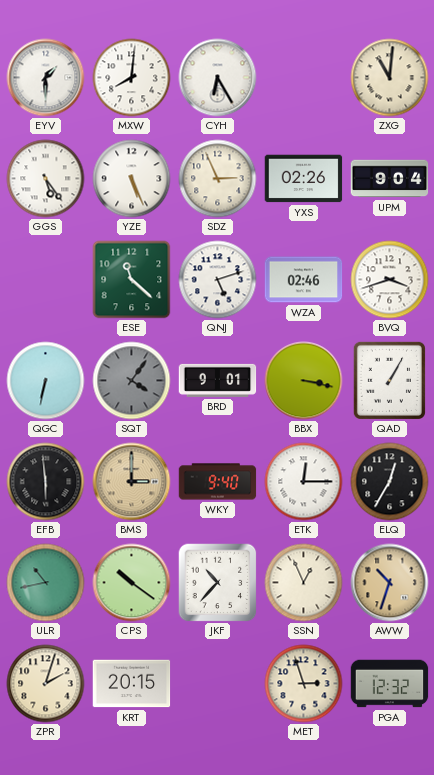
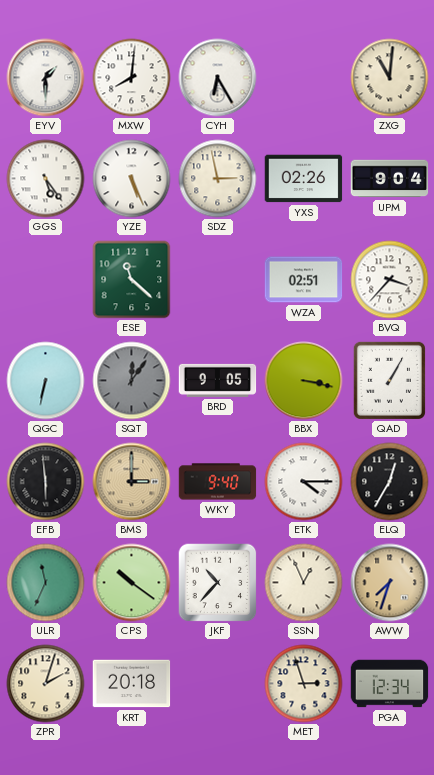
SDZ: 2:56 -> 2:58
QNJ: 5:12 -> none
WZA: 02:46 -> 02:51
BVQ: 3:42 -> 3:37
SQT: 4:06 -> 12:06
BRD: 9:01 -> 9:05
ETK: 12:15 -> 4:15
ULR: 10:43 -> 11:34
AWW: 10:33 -> 7:33
KRT: 20:15 -> 20:18
PGA: 12:32 -> 12:34
